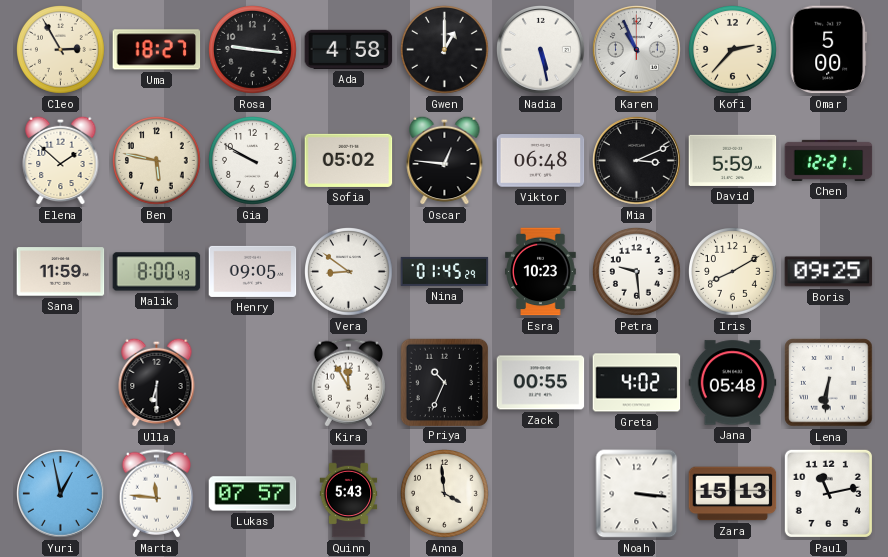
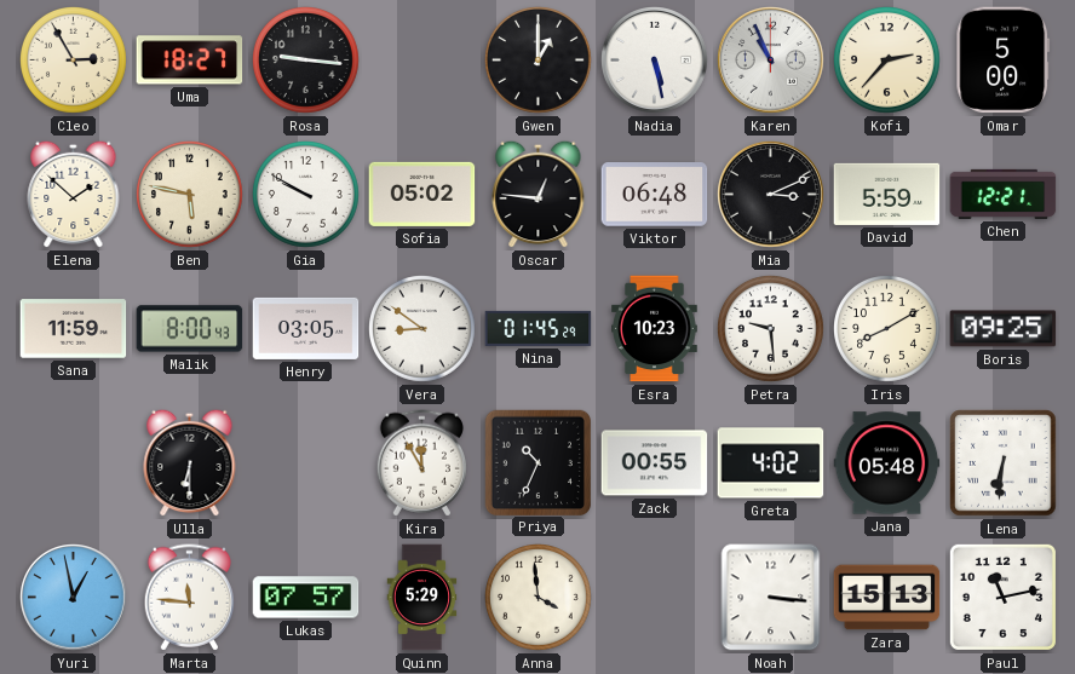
Ada: 4:58 -> none
Henry: 09:05 -> 03:05
Quinn: 5:43 -> 5:29
